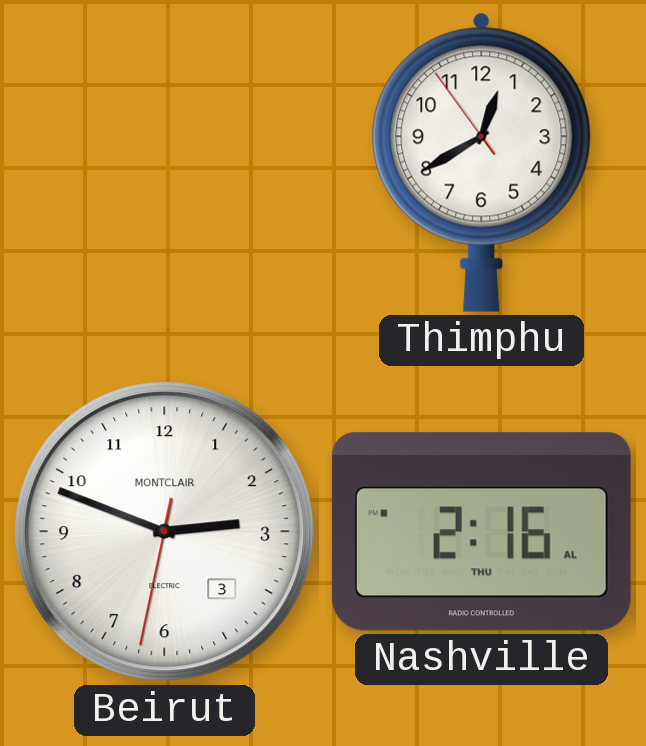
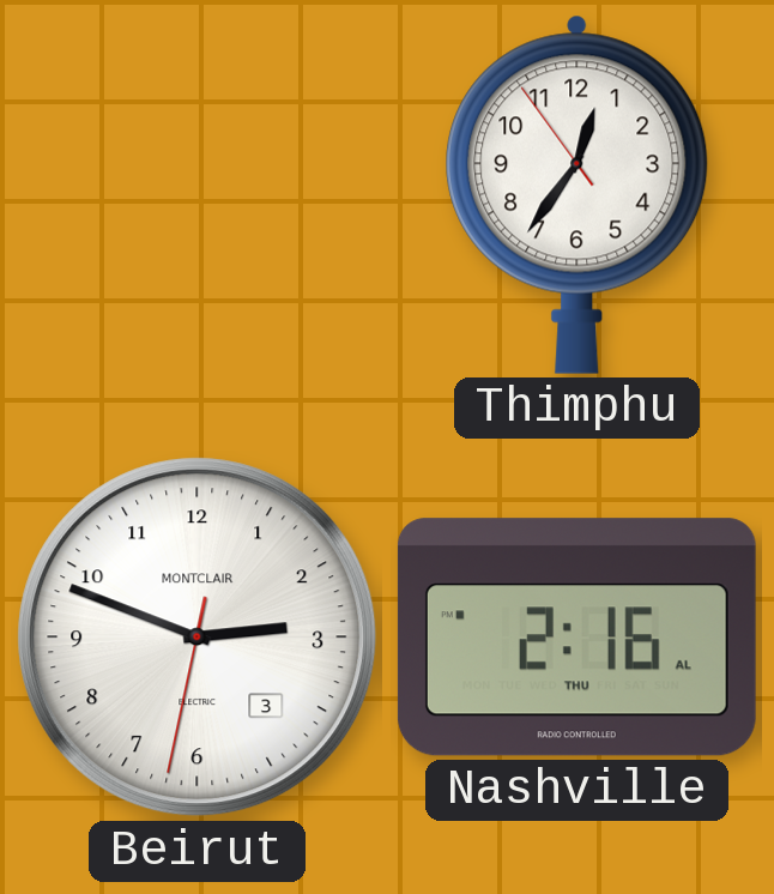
Thimphu: 12:39 -> 12:35
